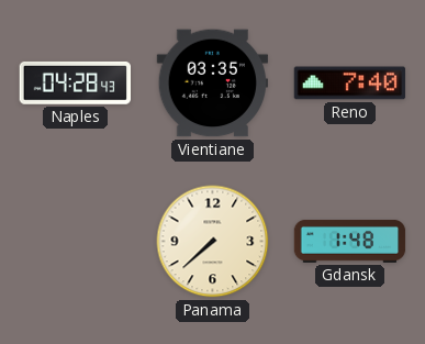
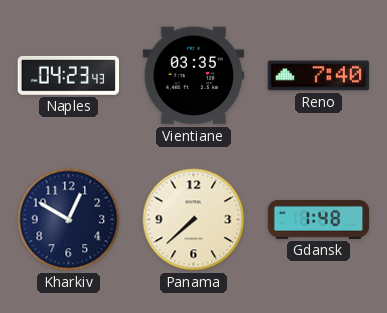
Naples: 04:28 -> 04:23
Kharkiv: none -> 12:50
